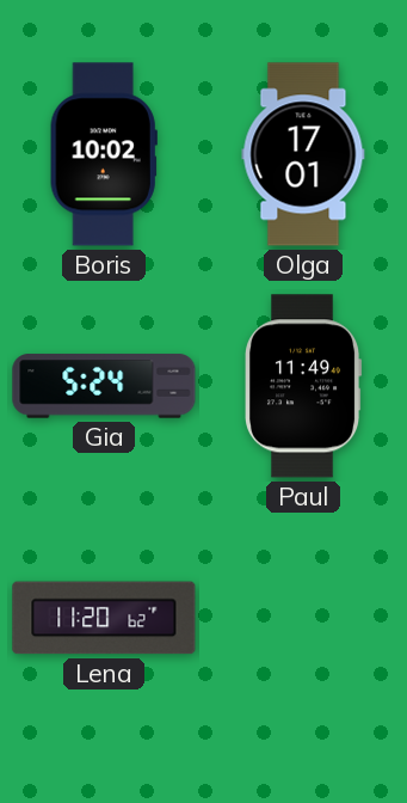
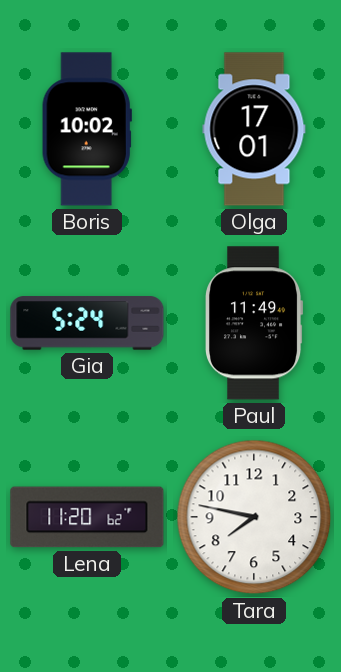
Tara: none -> 7:47
